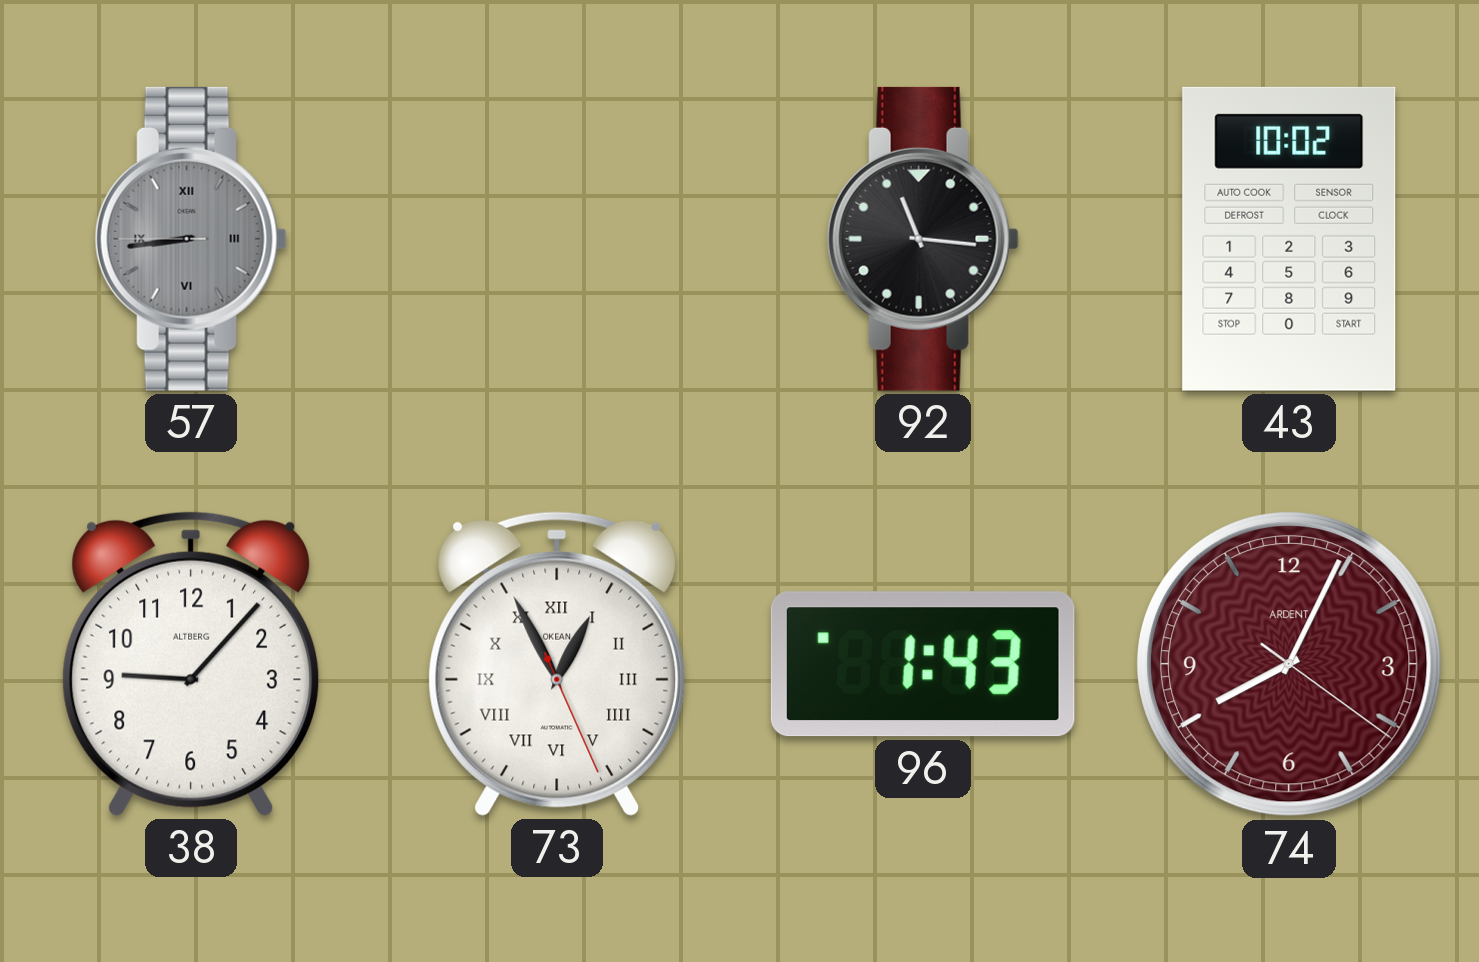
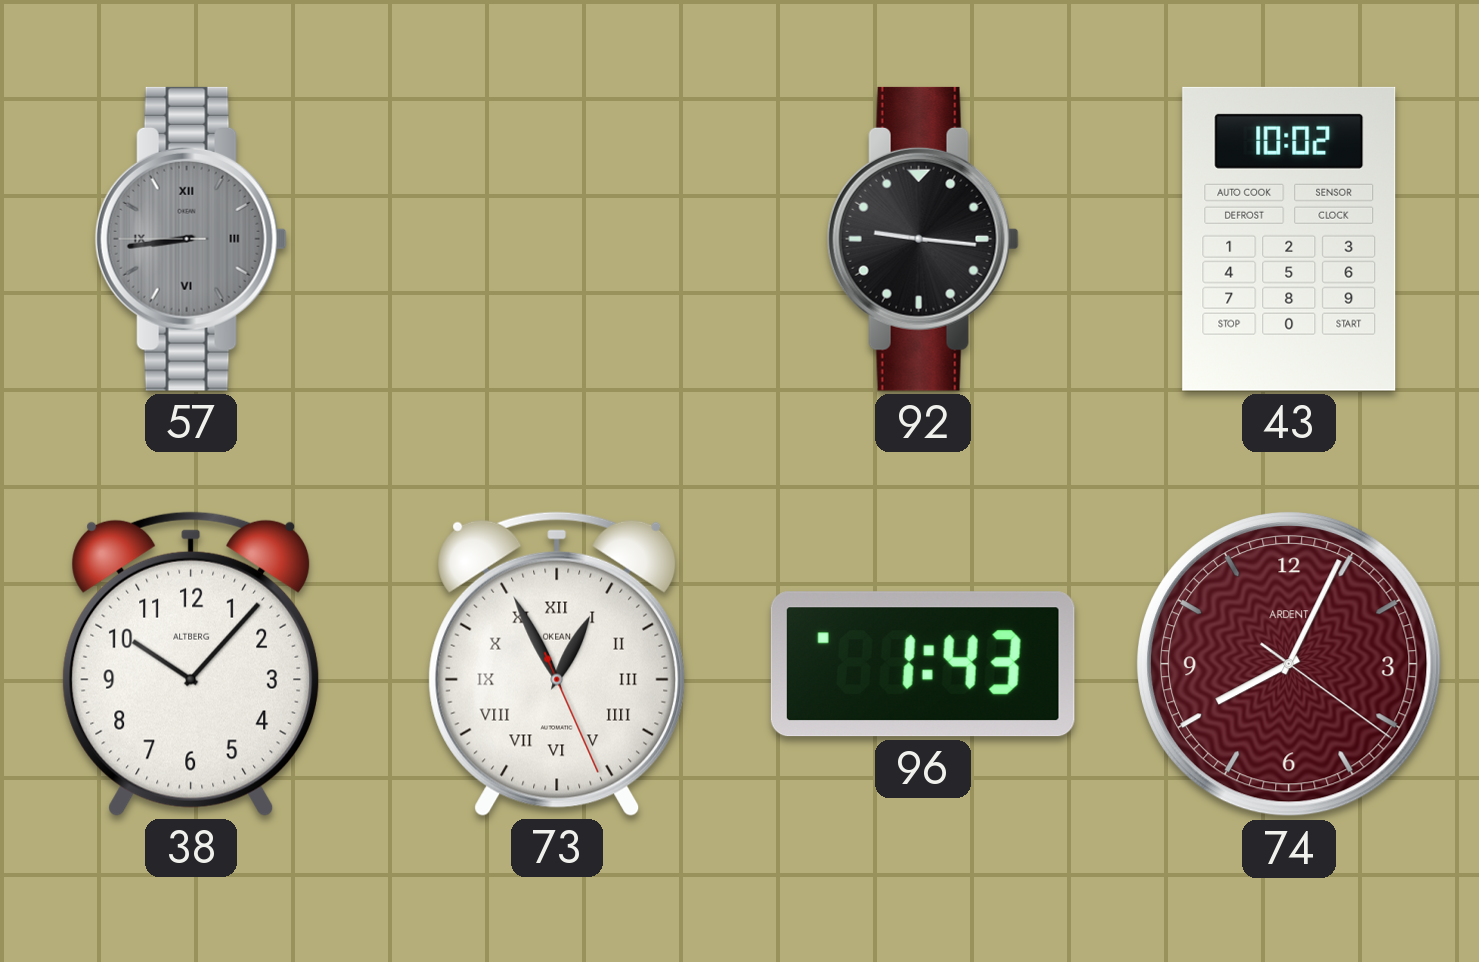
92: 11:16 -> 9:16
38: 9:07 -> 10:07
